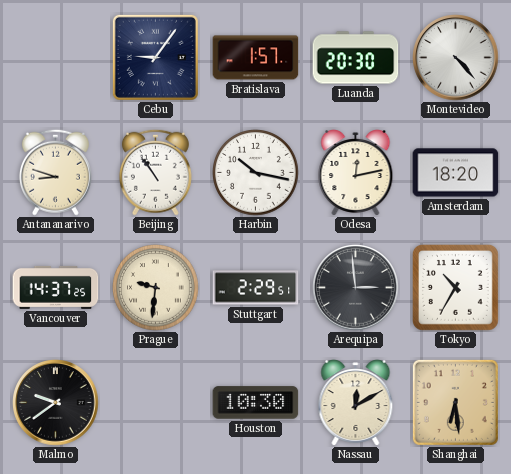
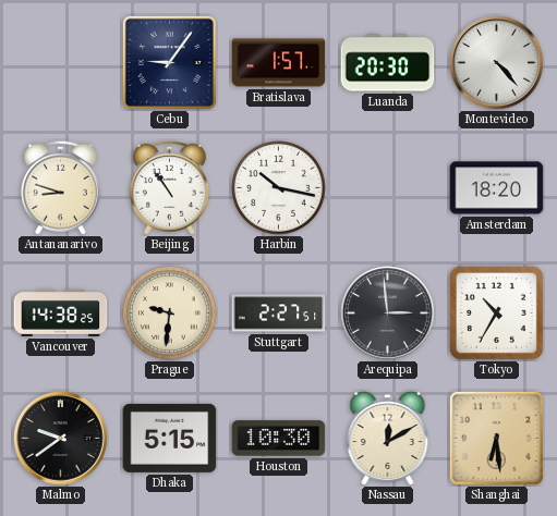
Odesa: 12:13 -> none
Vancouver: 14:37 -> 14:38
Stuttgart: 2:29 -> 2:27
Dhaka: none -> 5:15
